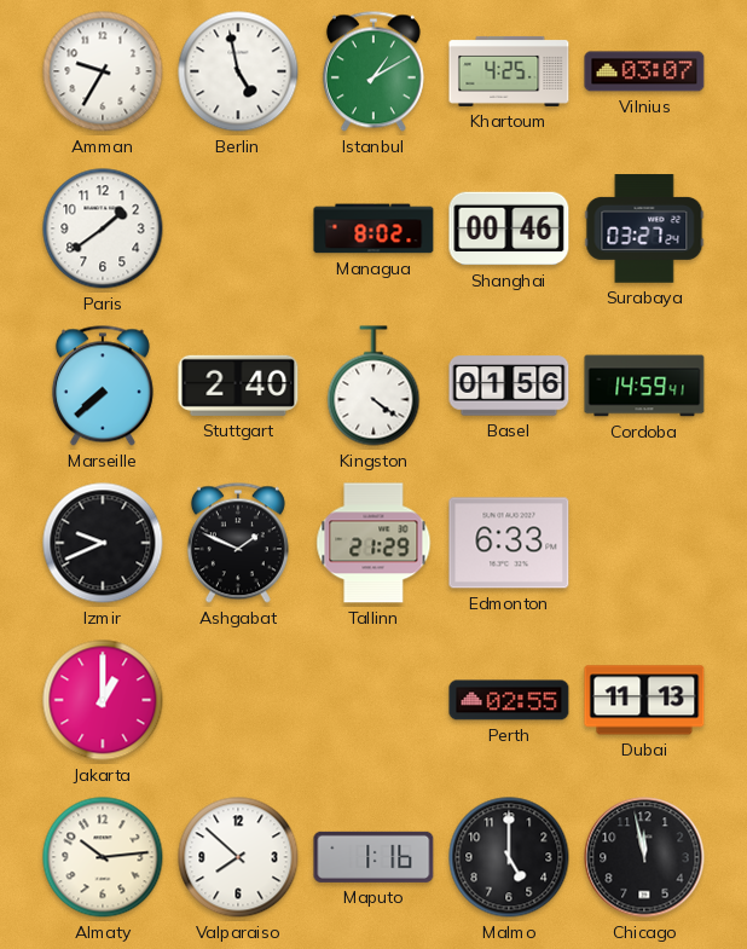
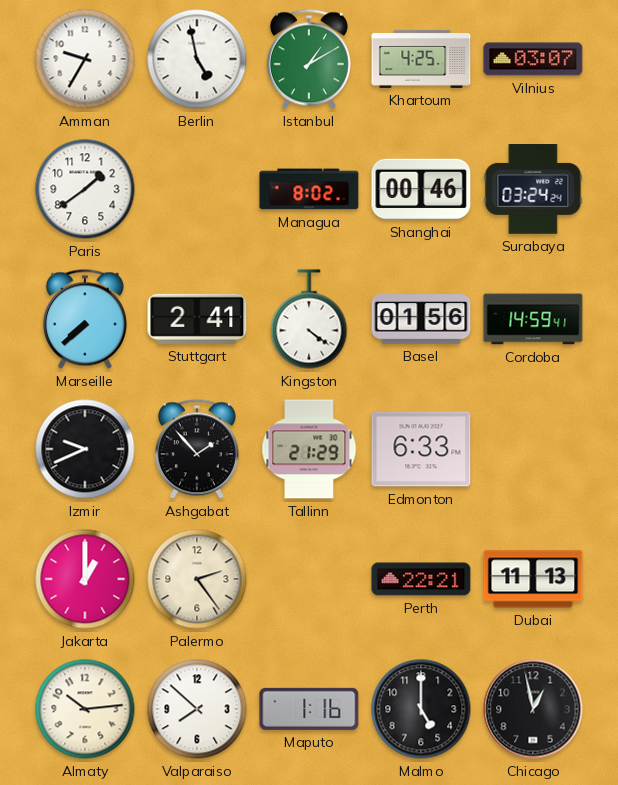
Surabaya: 03:27 -> 03:24
Stuttgart: 2:40 -> 2:41
Ashgabat: 1:49 -> 1:53
Palermo: none -> 2:24
Perth: 02:55 -> 22:21
Chicago: 11:58 -> 12:58
